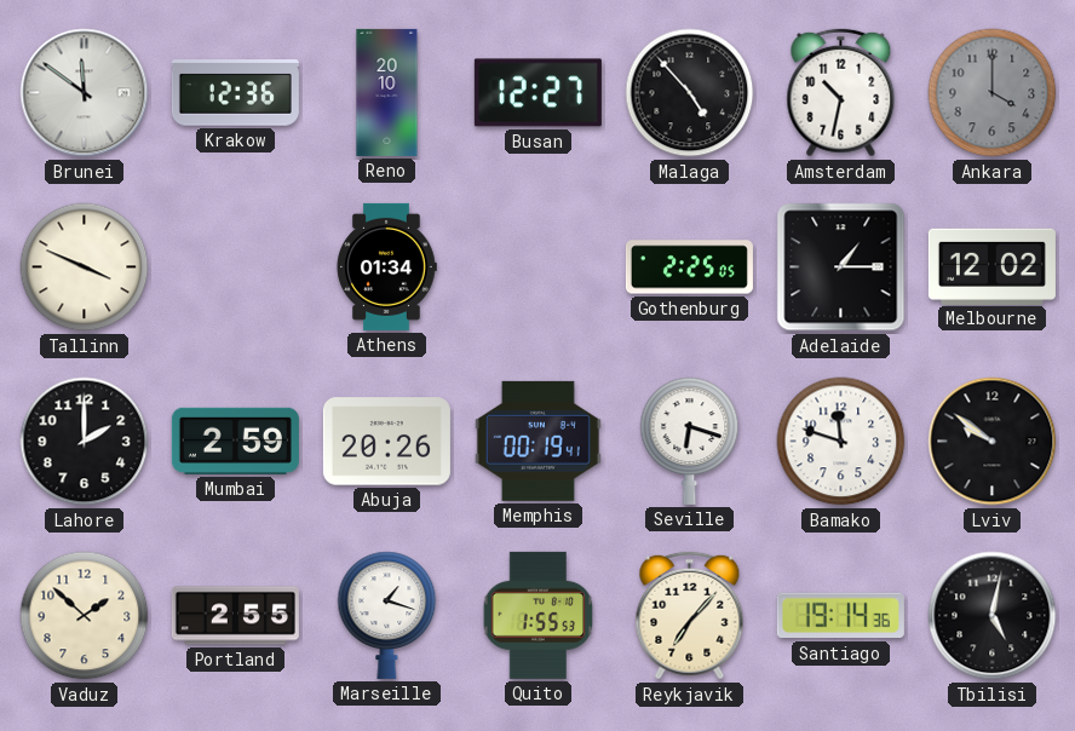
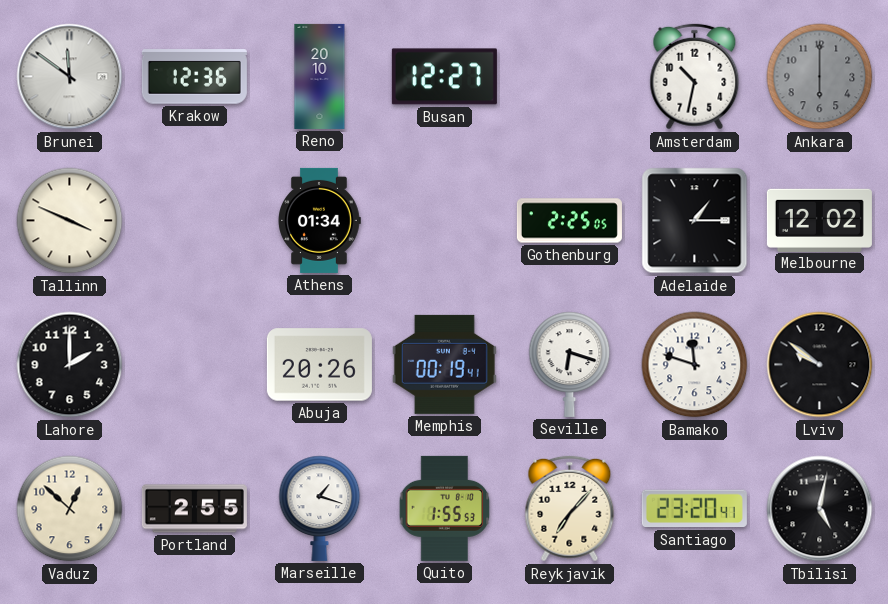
Malaga: 4:53 -> none
Ankara: 4:00 -> 6:00
Mumbai: 2:59 -> none
Vaduz: 1:52 -> 12:52
Santiago: 19:14 -> 23:20
